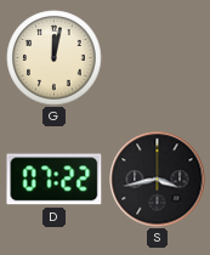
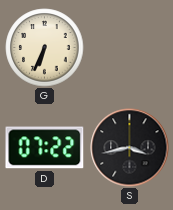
G: 12:02 -> 6:34
